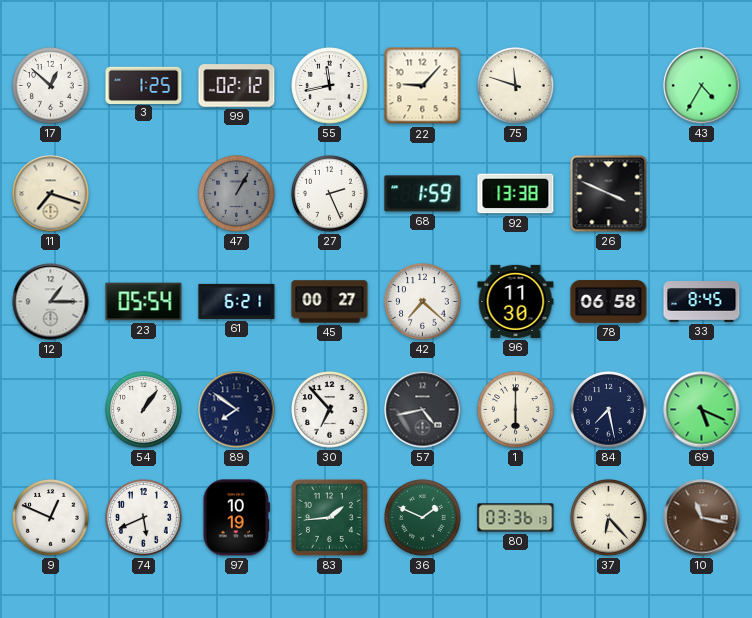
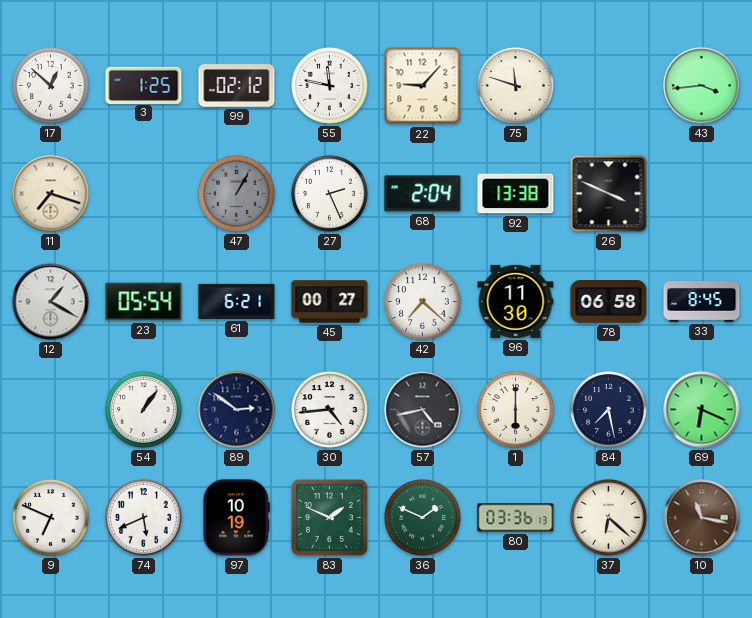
55: 11:43 -> 11:47
43: 4:35 -> 3:44
68: 1:59 -> 2:04
12: 1:15 -> 1:20
89: 7:51 -> 2:51
30: 6:53 -> 4:44
69: 5:19 -> 6:19
9: 12:49 -> 6:49
83: 1:44 -> 1:49
37: 6:23 -> 6:22
